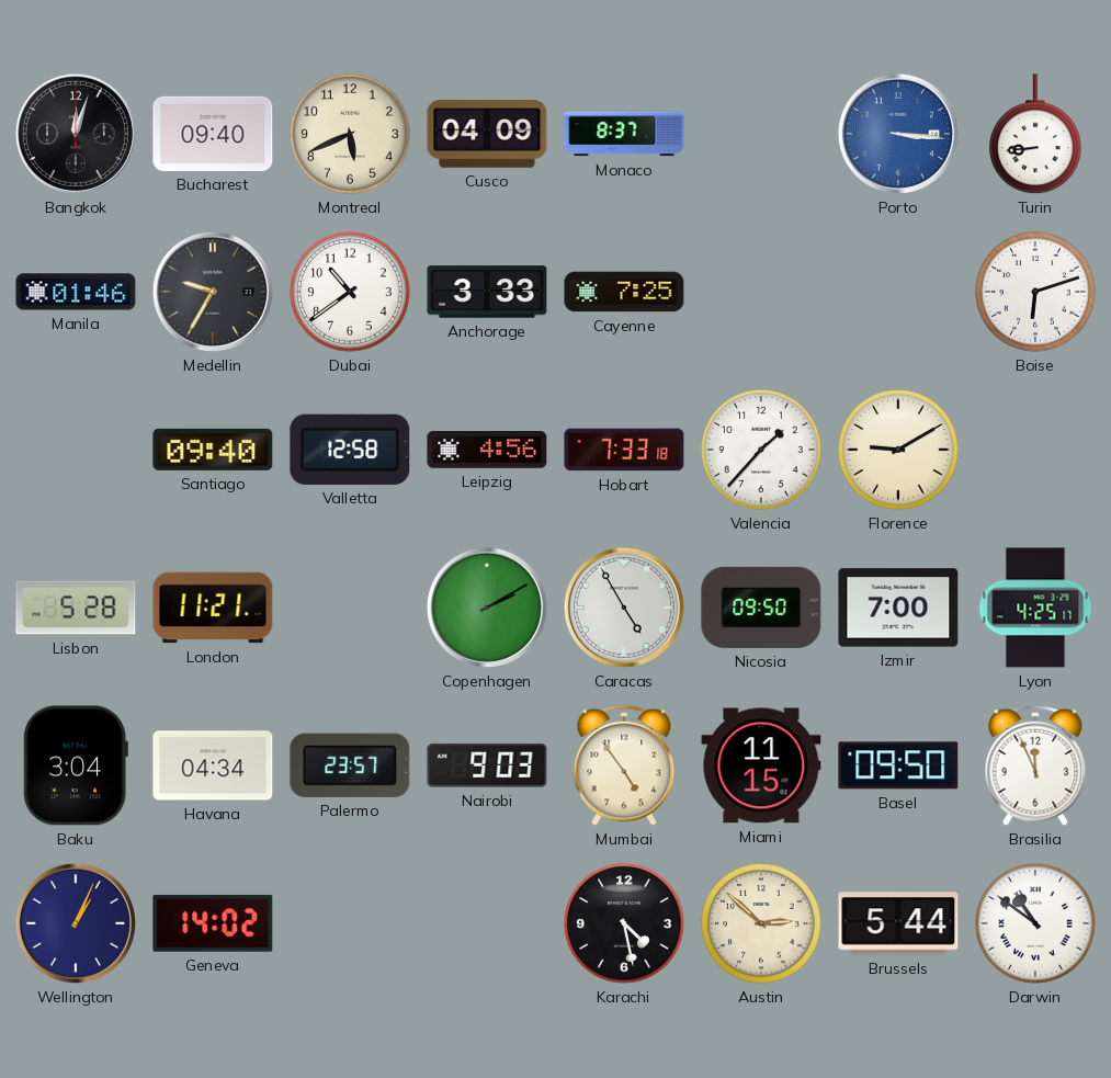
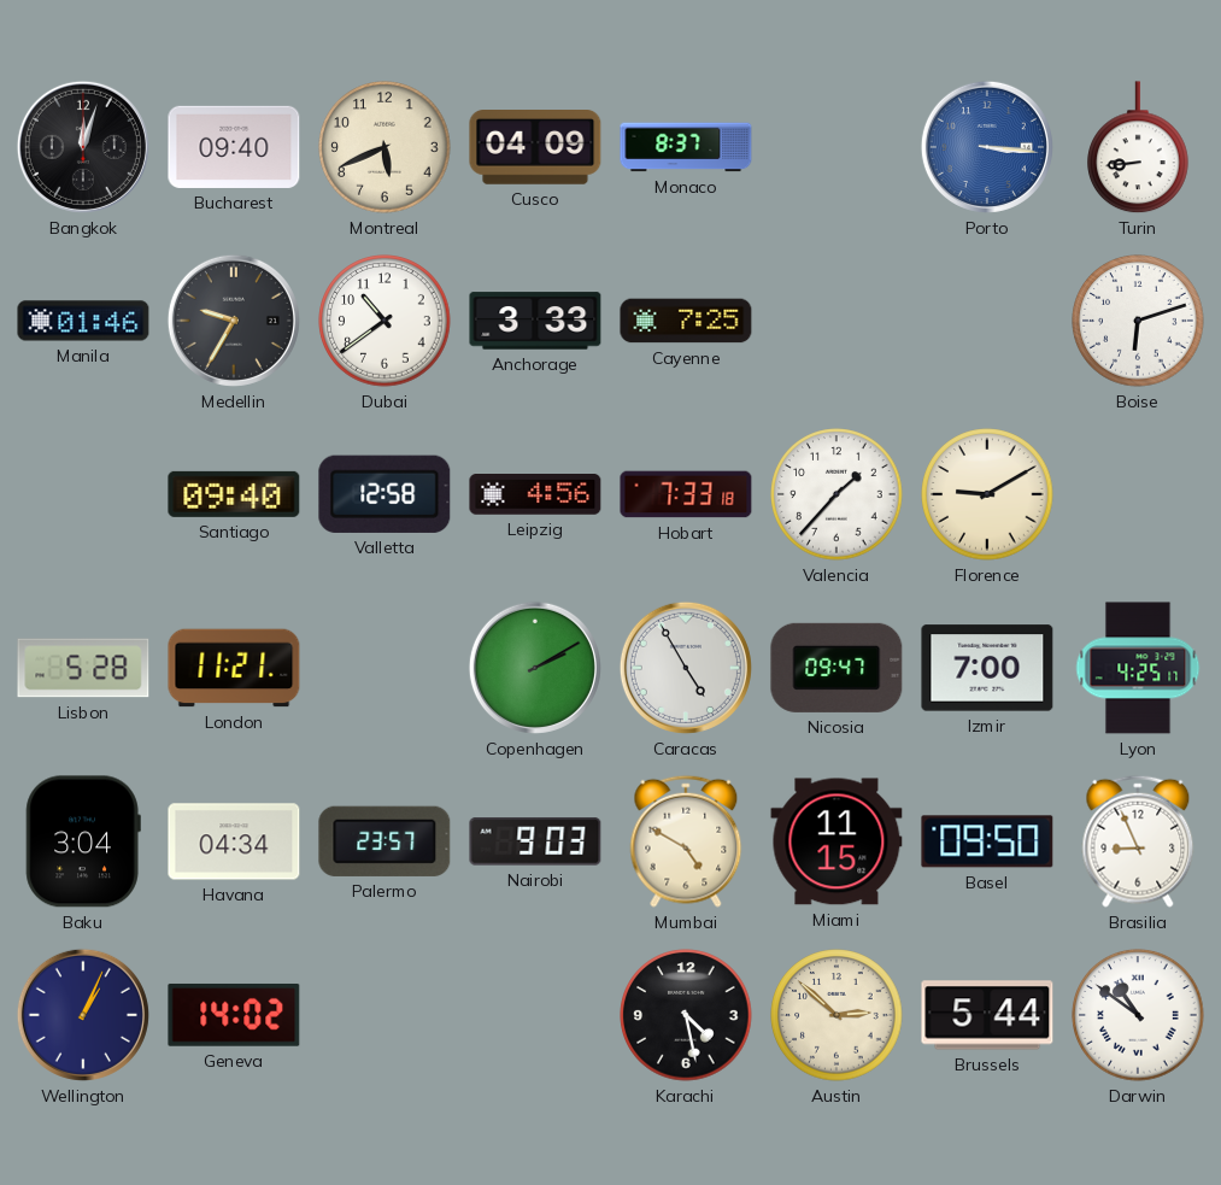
Nicosia: 09:50 -> 09:47
Mumbai: 4:54 -> 4:50
Brasilia: 11:56 -> 8:56
